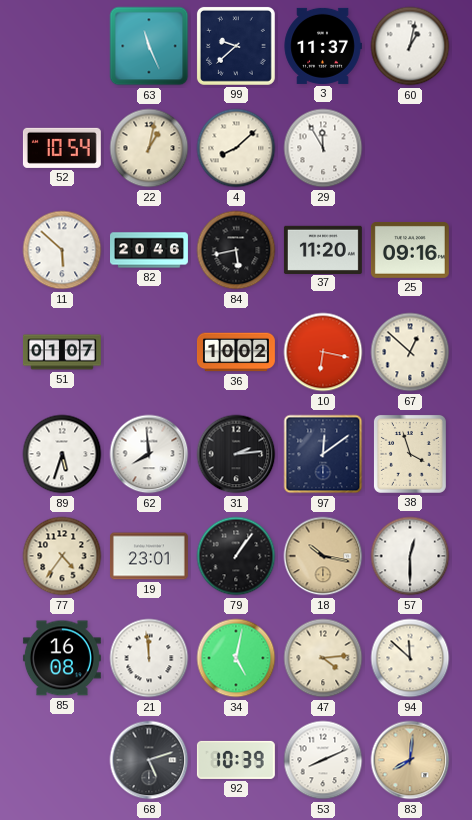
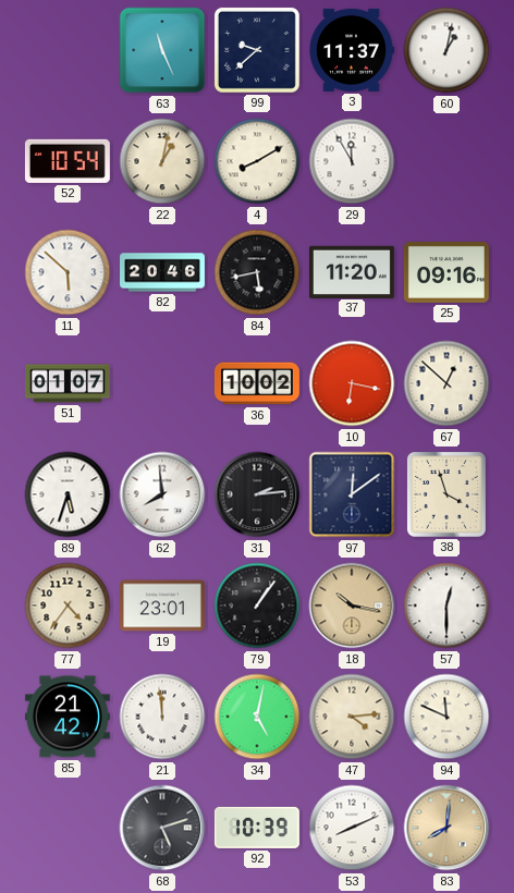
4: 8:08 -> 8:10
85: 16:08 -> 21:42
94: 11:52 -> 11:49
